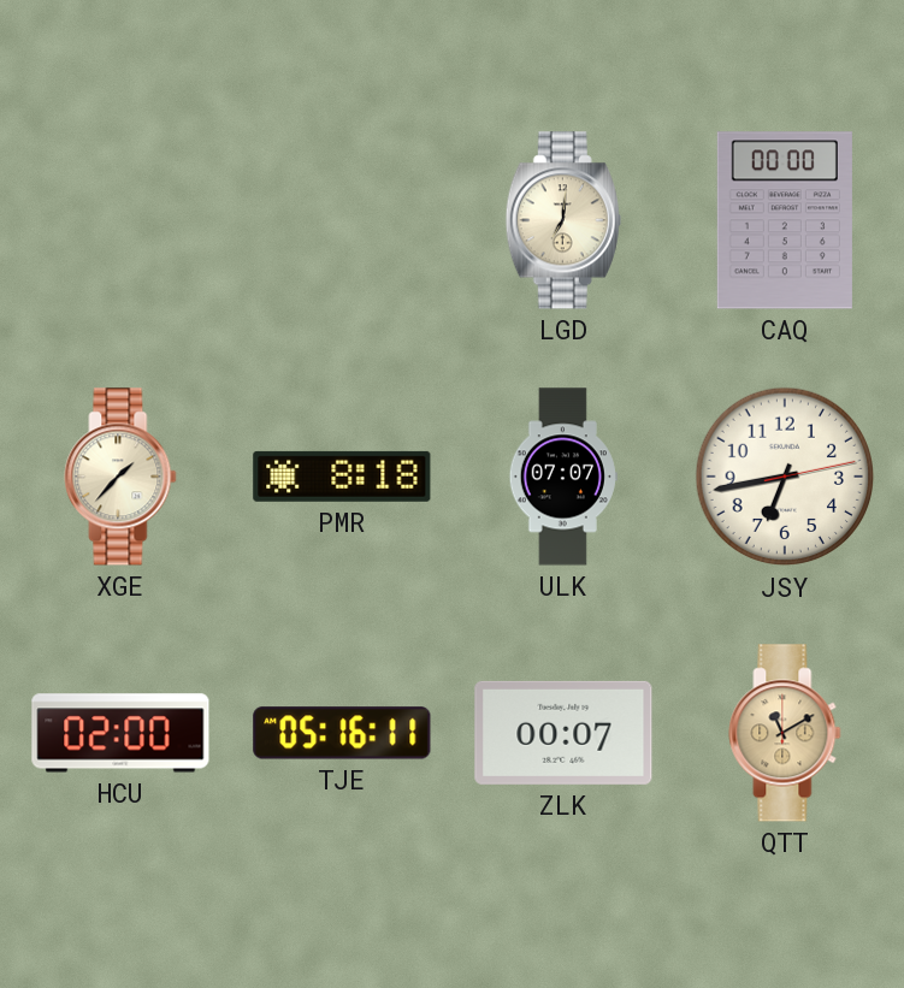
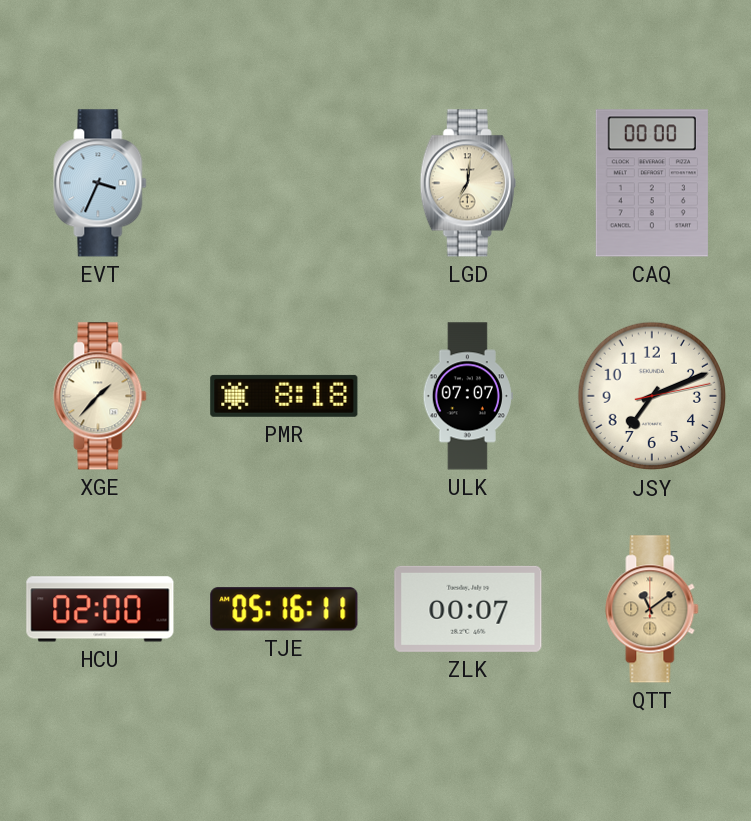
EVT: none -> 3:34
JSY: 6:43 -> 7:11
QTT: 11:10 -> 11:09
